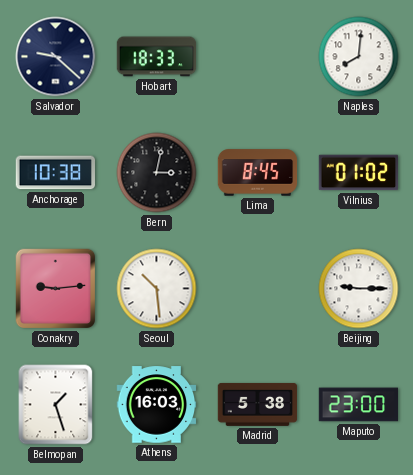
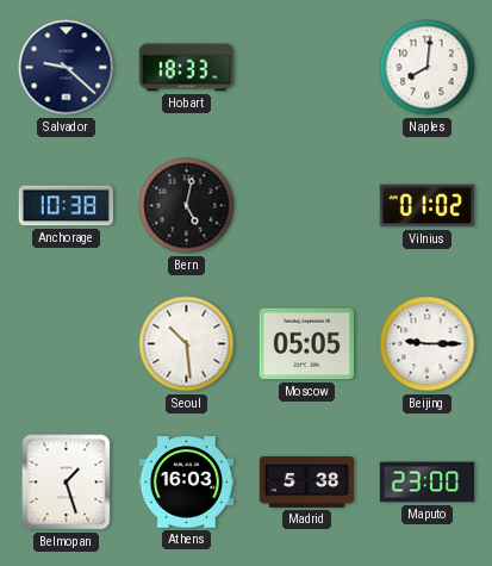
Bern: 3:02 -> 5:02
Lima: 8:45 -> none
Conakry: 9:14 -> none
Moscow: none -> 05:05
